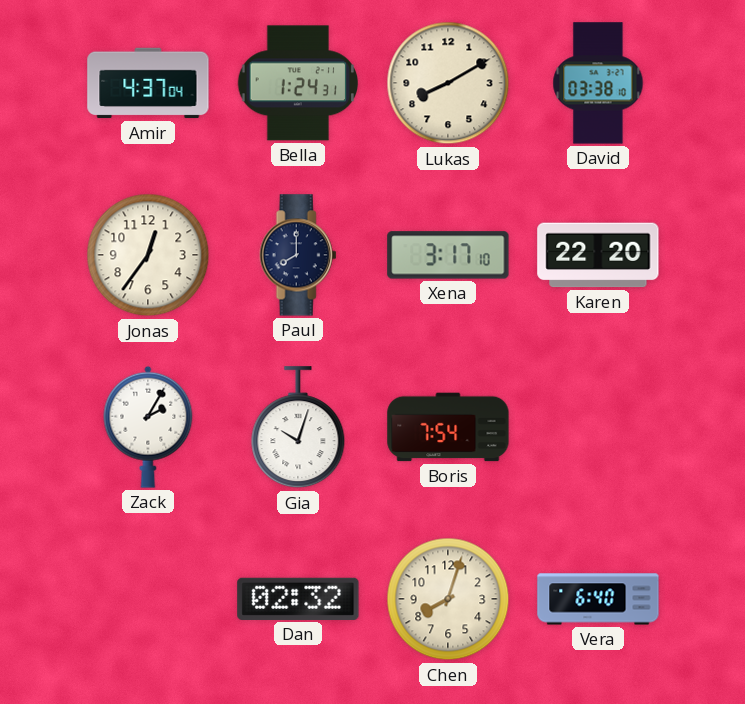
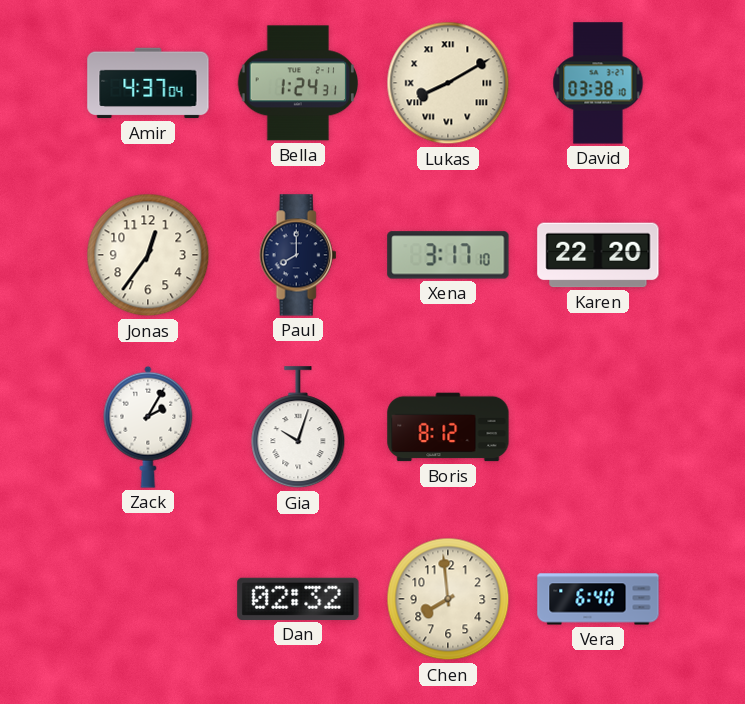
Lukas numerals: Arabic -> Roman
Boris: 7:54 -> 8:12
Chen: 8:03 -> 7:59
